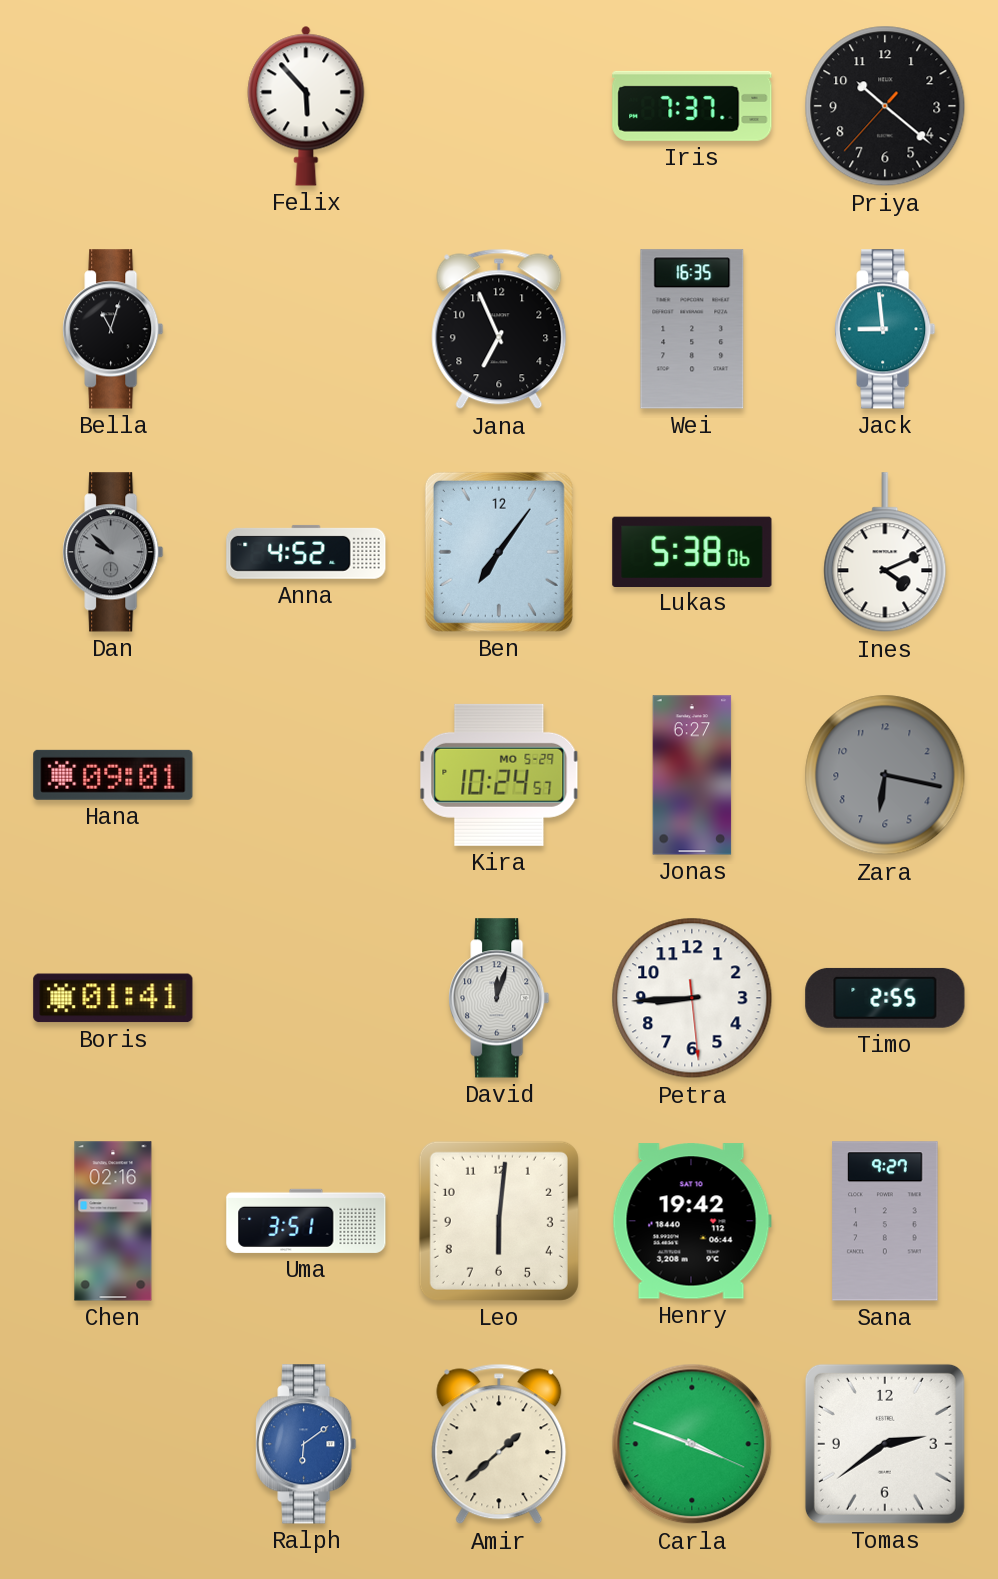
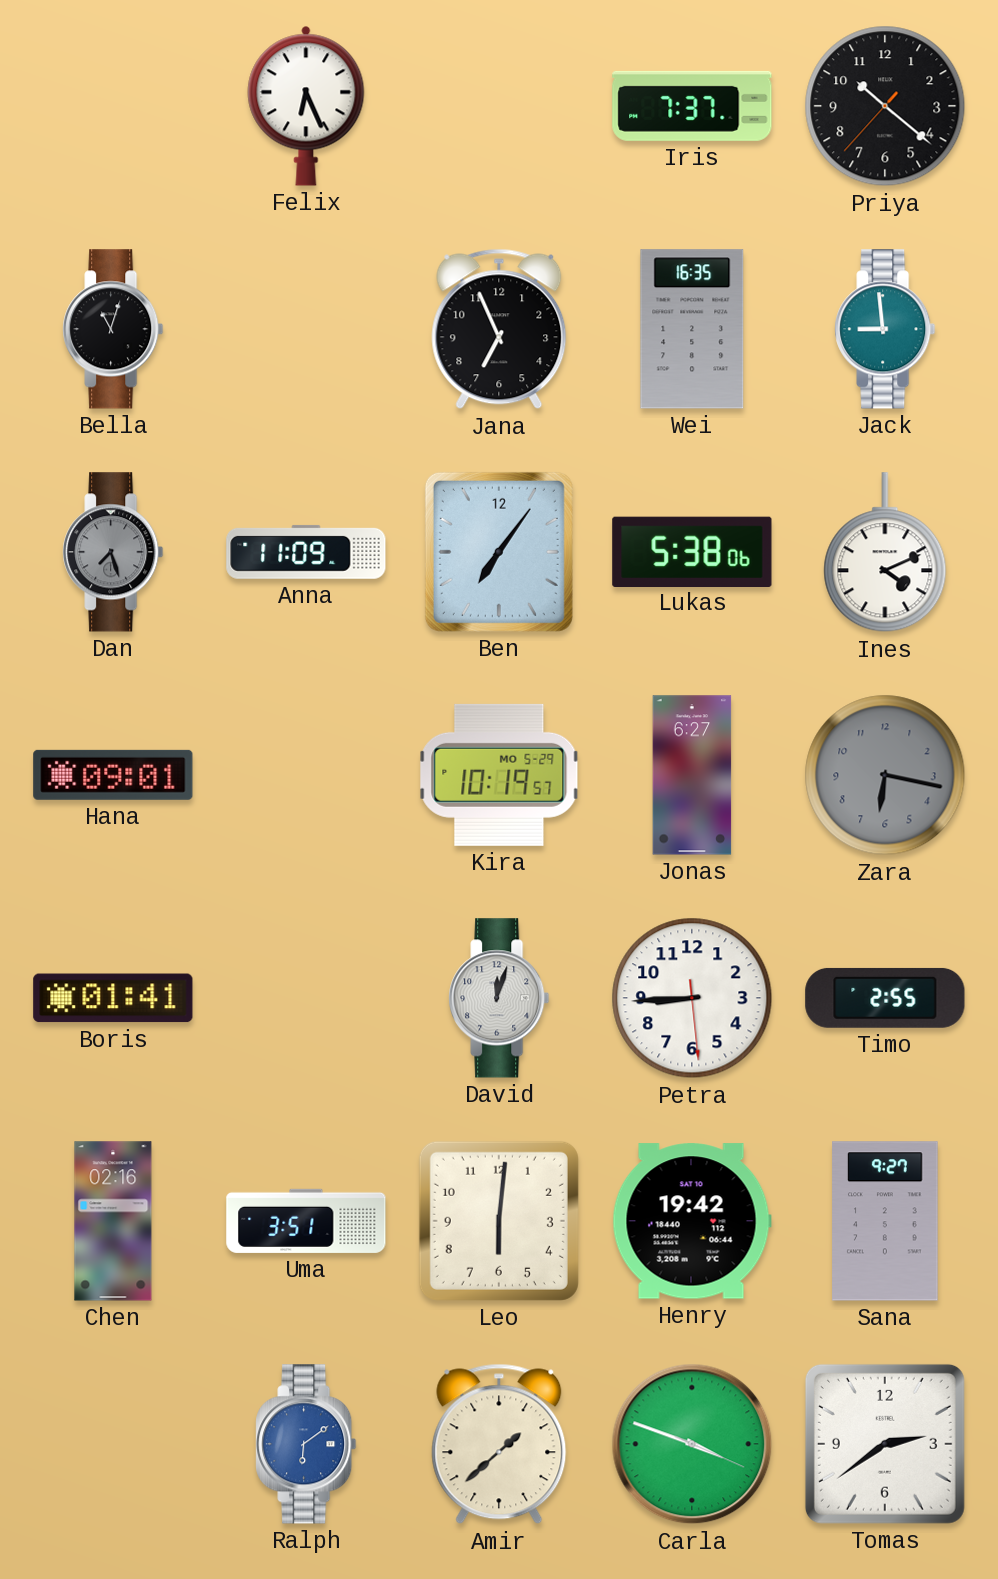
Felix: 5:53 -> 6:26
Dan: 9:52 -> 7:27
Anna: 4:52 -> 11:09
Kira: 10:24 -> 10:19
